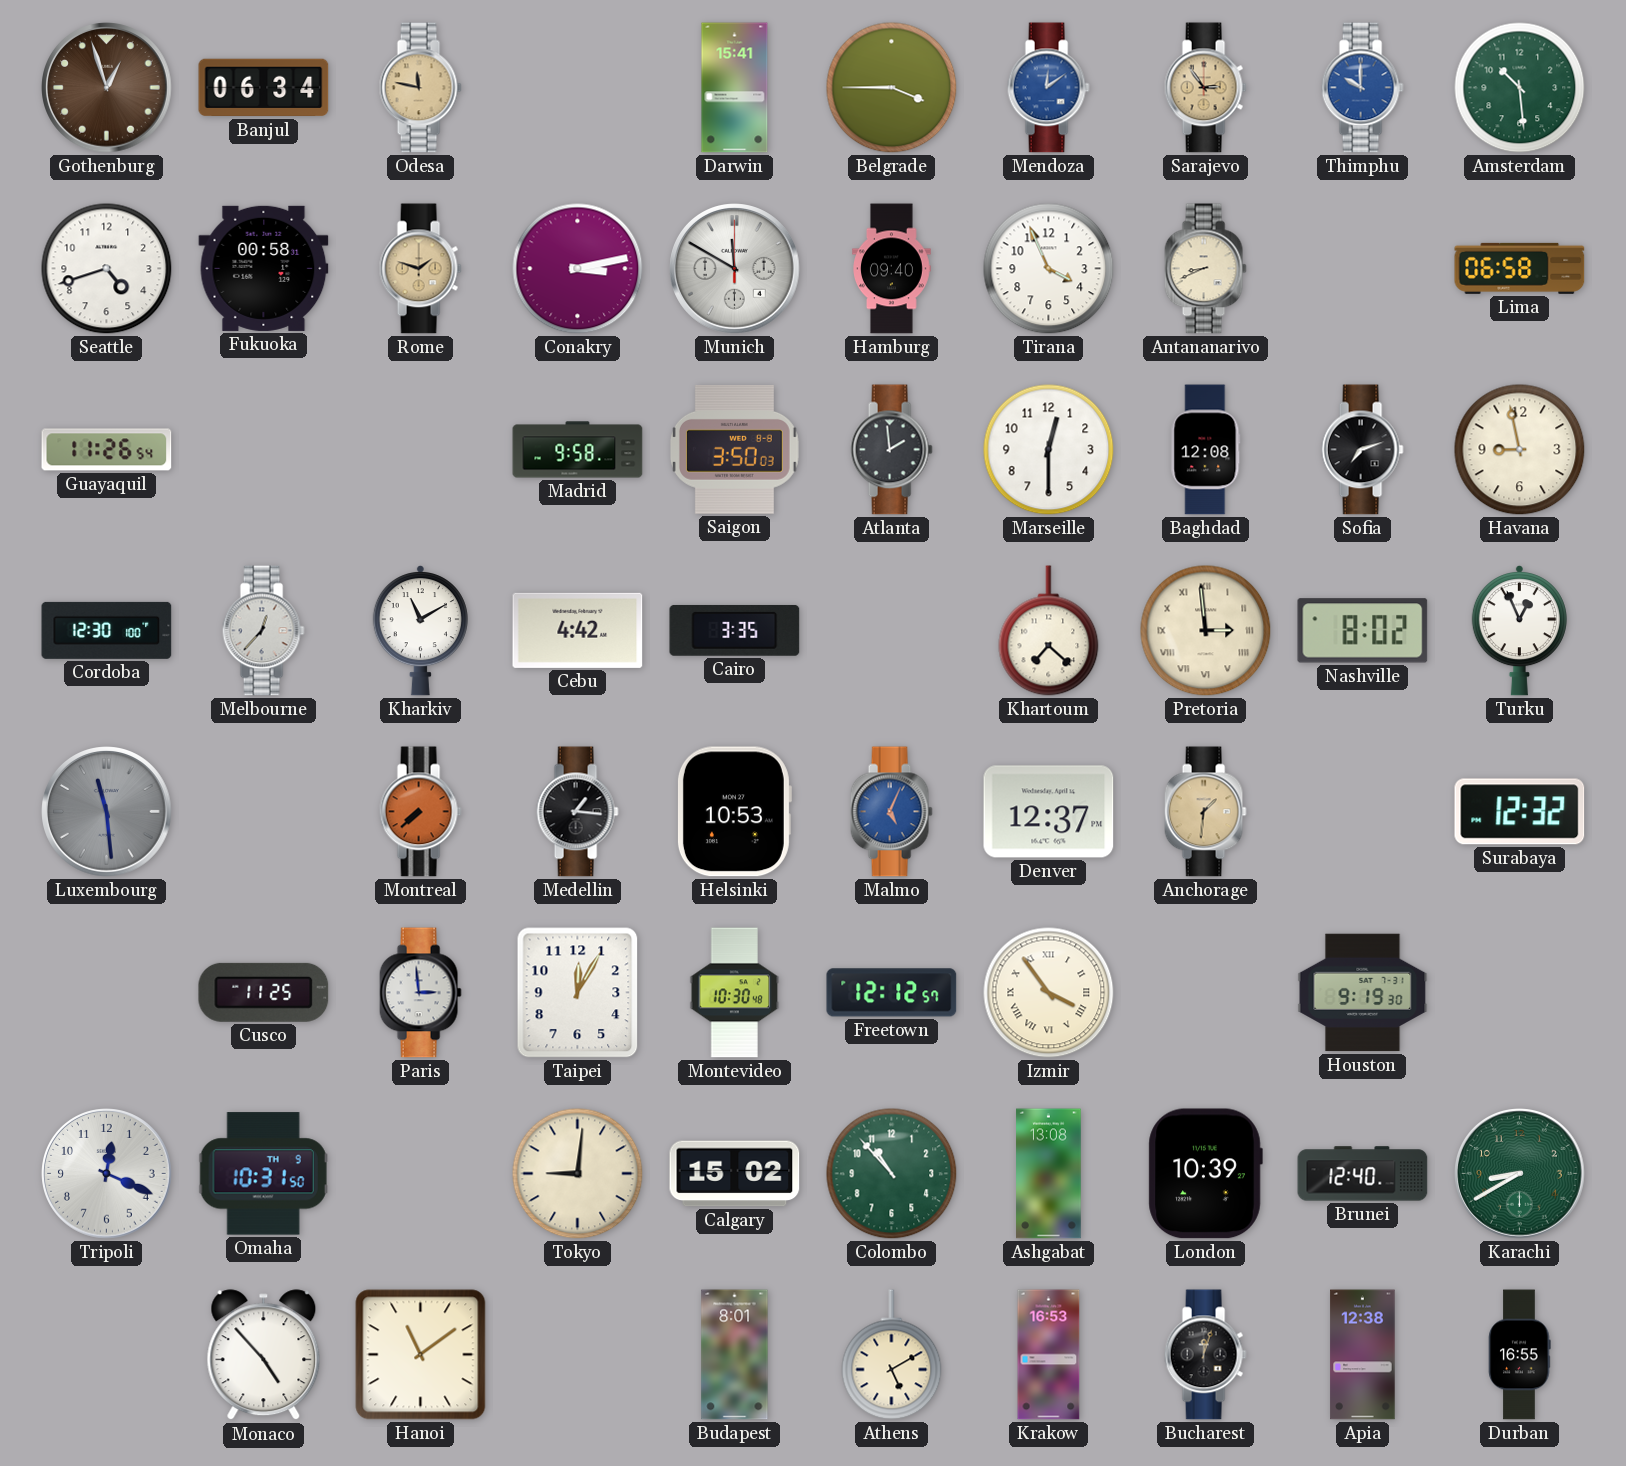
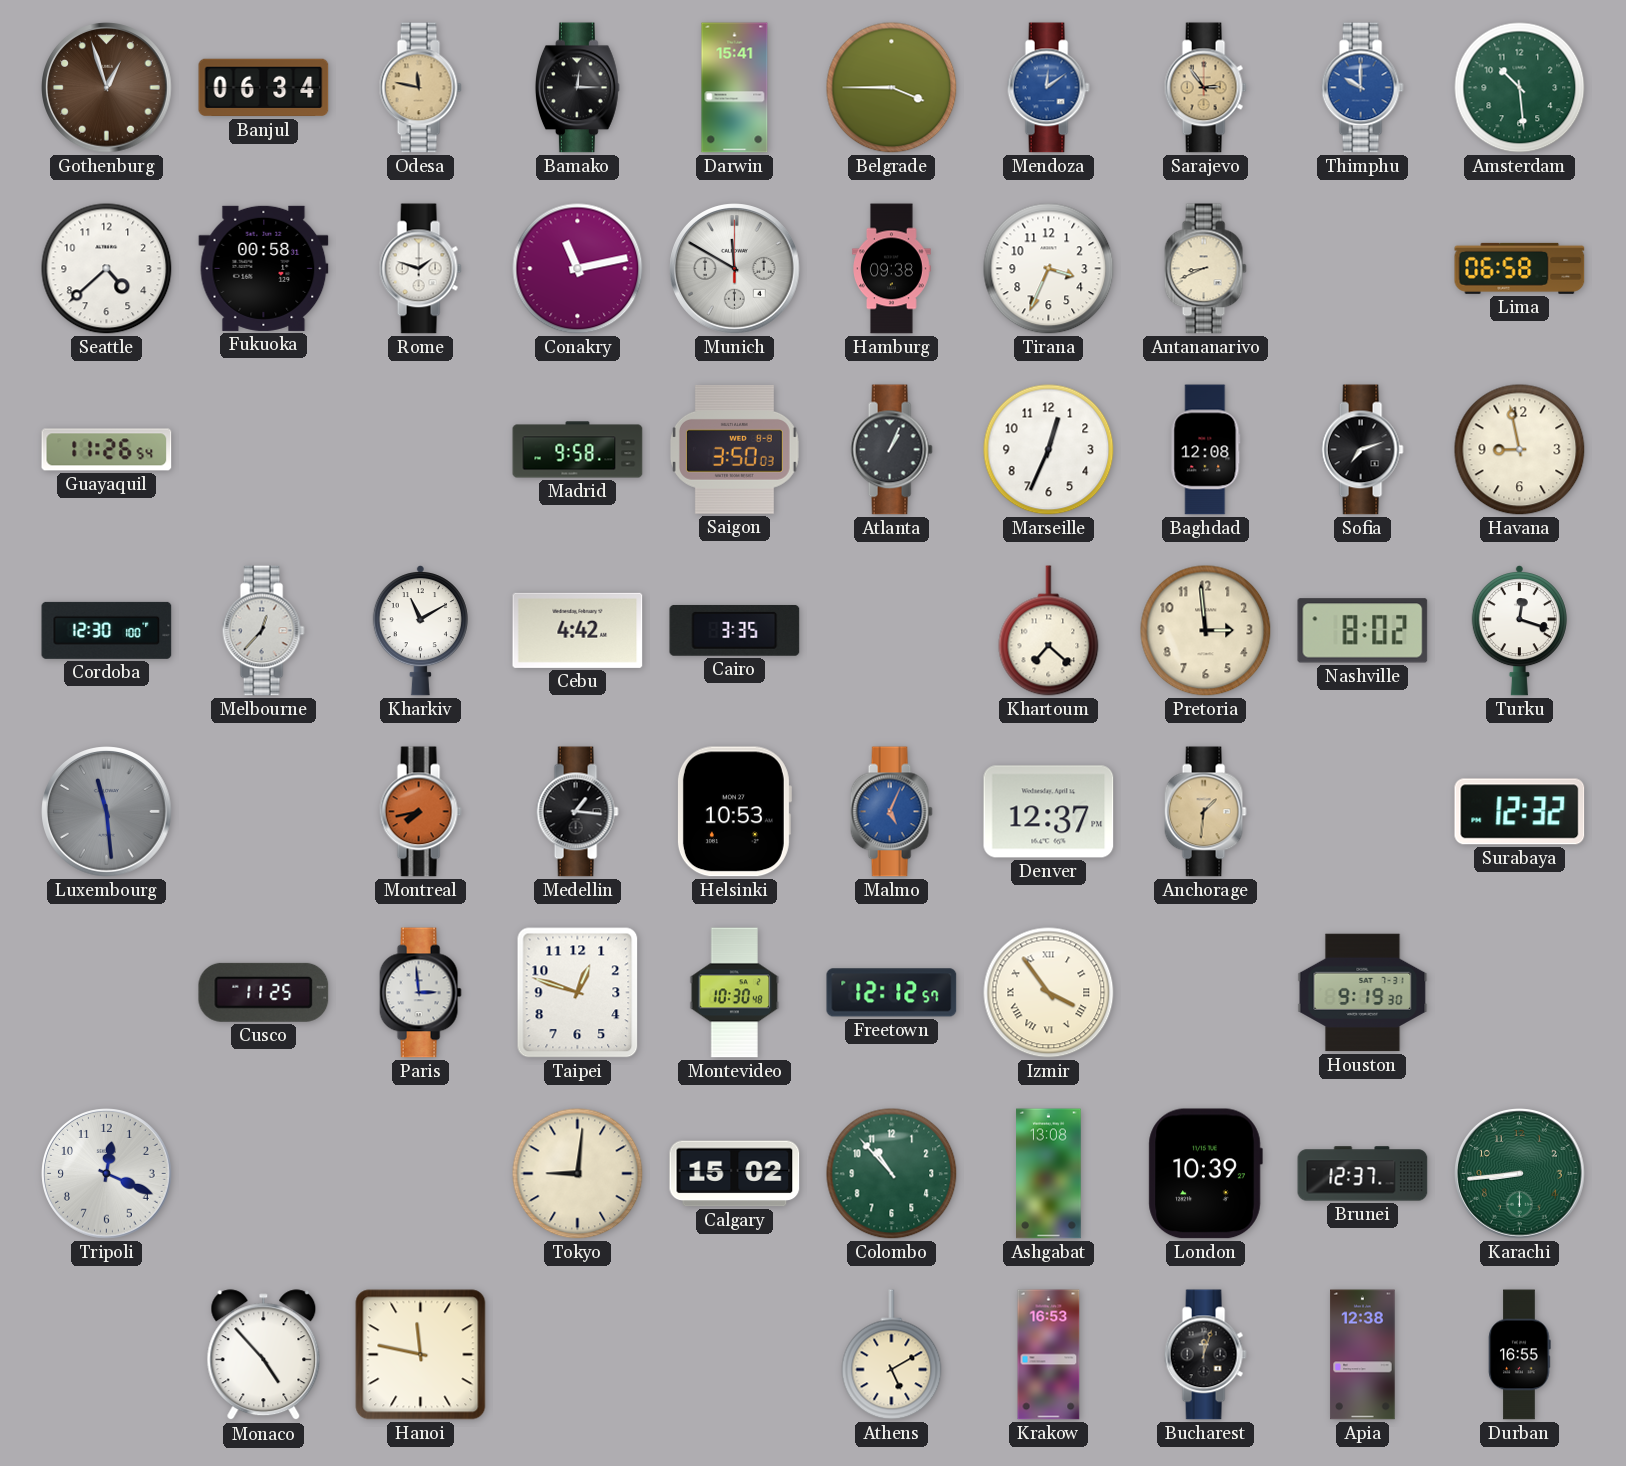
Bamako: none -> 12:15
Seattle: 4:42 -> 4:38
Rome dial: champagne -> white
Conakry: 3:13 -> 11:13
Hamburg: 09:40 -> 09:38
Tirana: 3:56 -> 3:34
Atlanta: 1:59 -> 1:04
Marseille: 12:30 -> 12:34
Pretoria numerals: Roman -> Arabic
Turku: 12:56 -> 12:18
Montreal: 7:38 -> 7:43
Taipei: 12:05 -> 12:48
Omaha: 10:31 -> none
Brunei: 12:40 -> 12:37
Karachi: 8:40 -> 8:44
Hanoi: 11:09 -> 11:47
Budapest: 8:01 -> none
